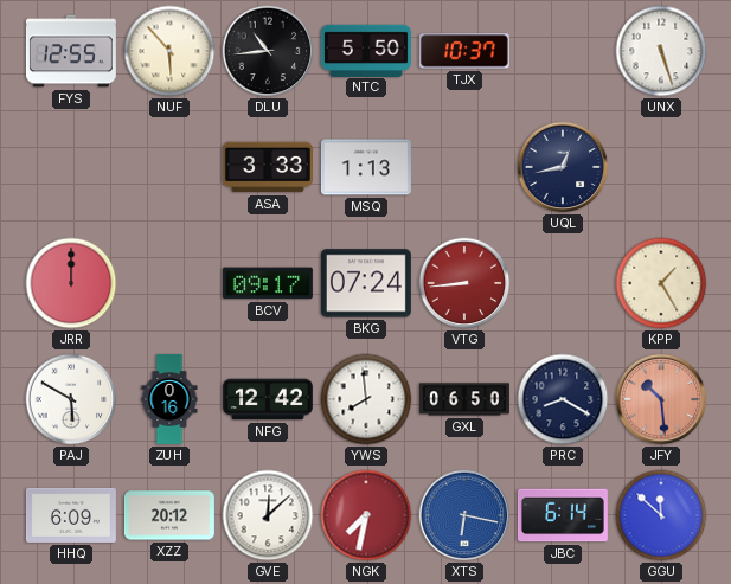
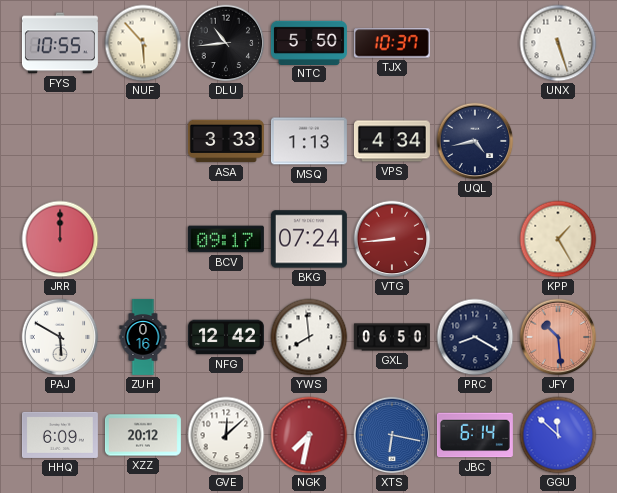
FYS: 12:55 -> 10:55
VPS: none -> 4:34
UQL: 12:43 -> 4:43
